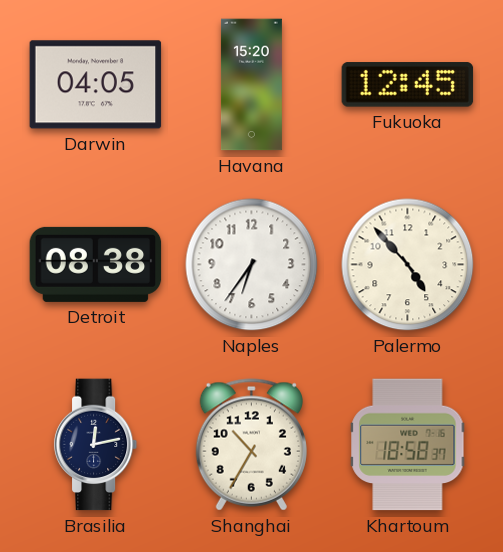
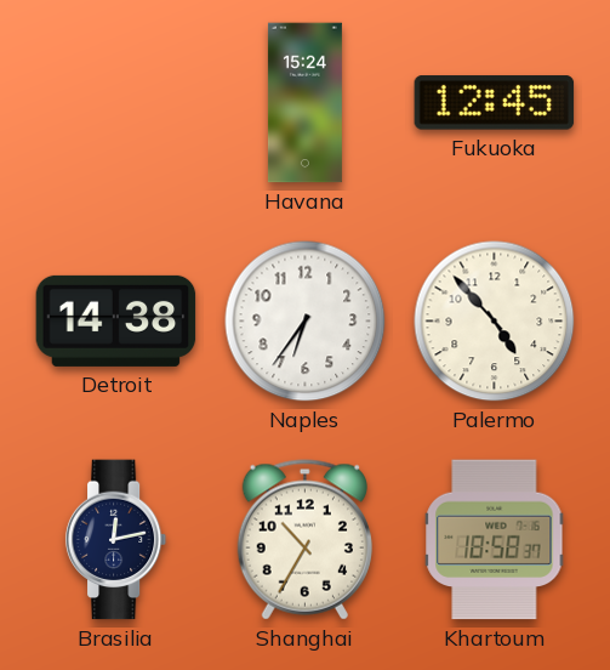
Darwin: 04:05 -> none
Havana: 15:20 -> 15:24
Detroit: 08:38 -> 14:38
